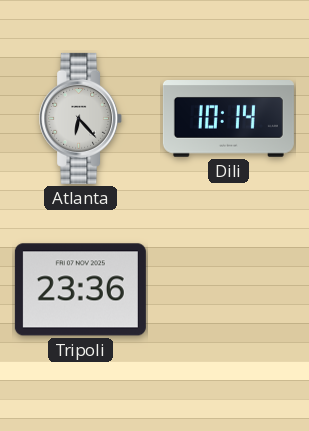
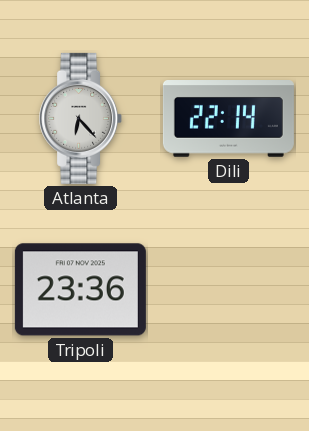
Dili: 10:14 -> 22:14
